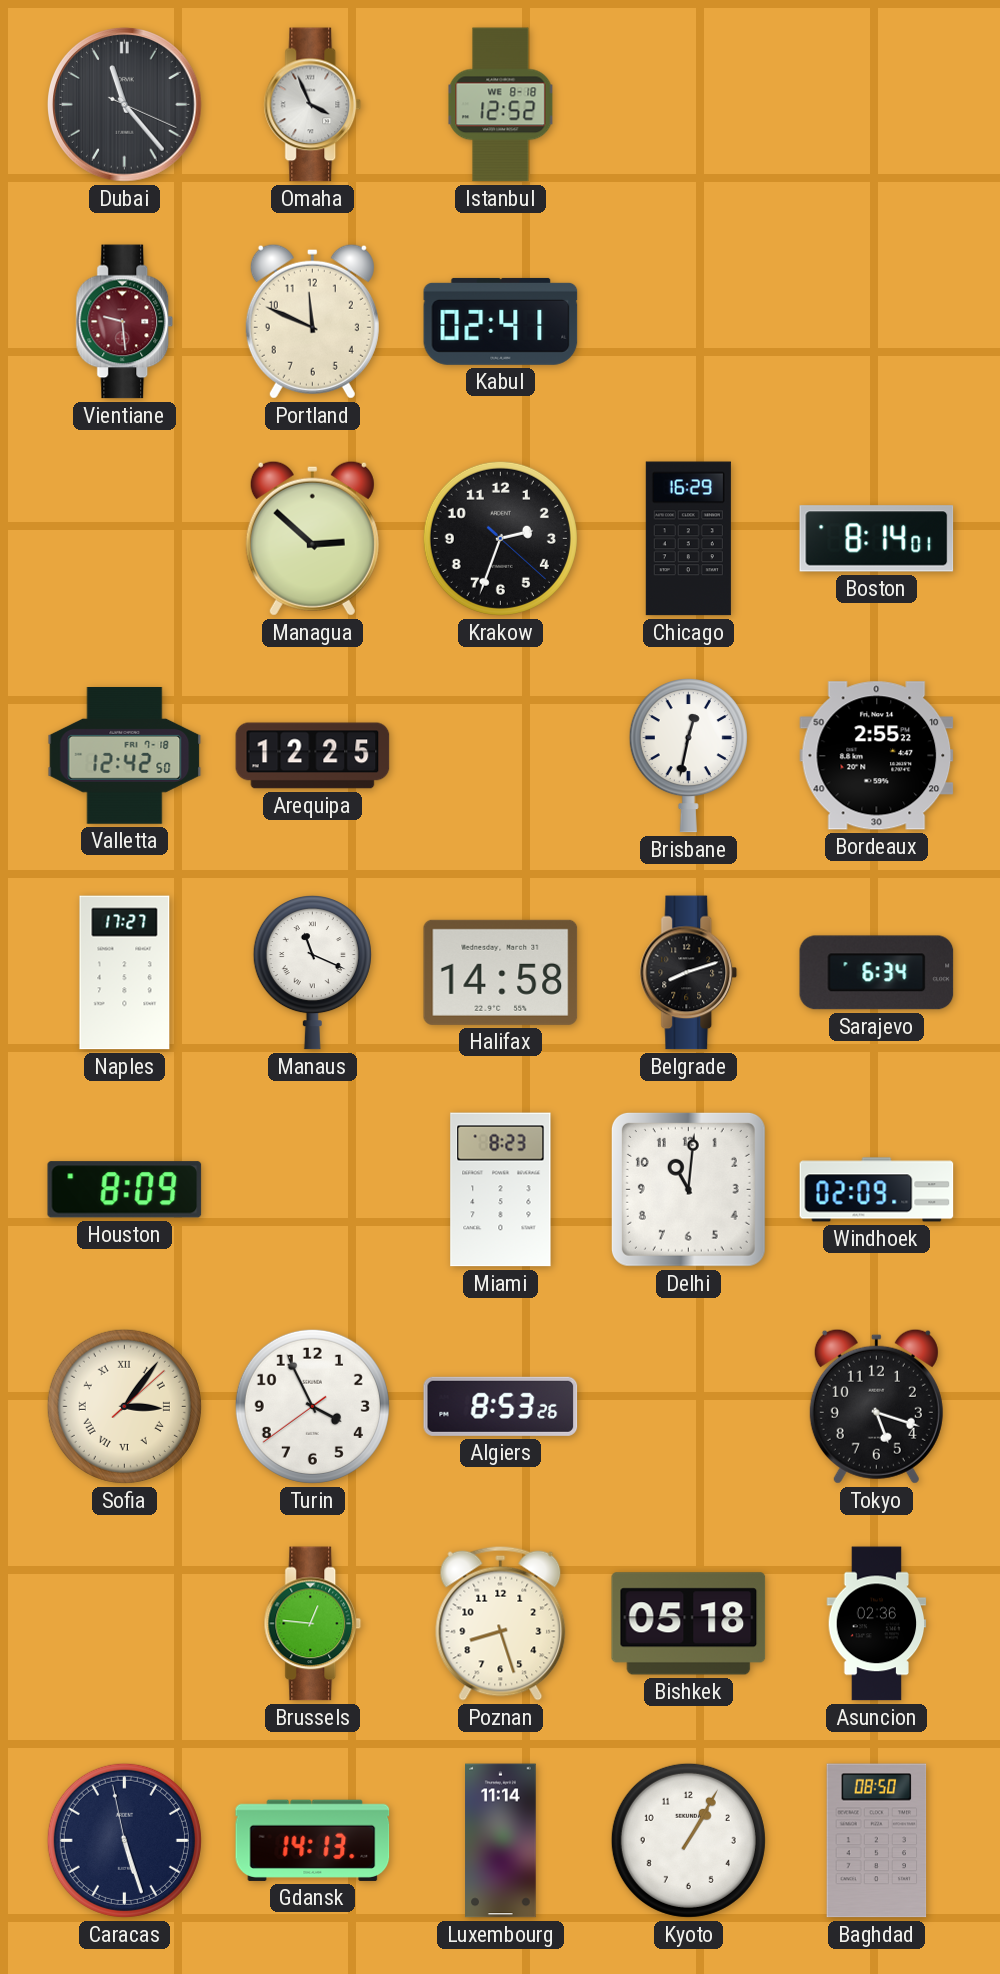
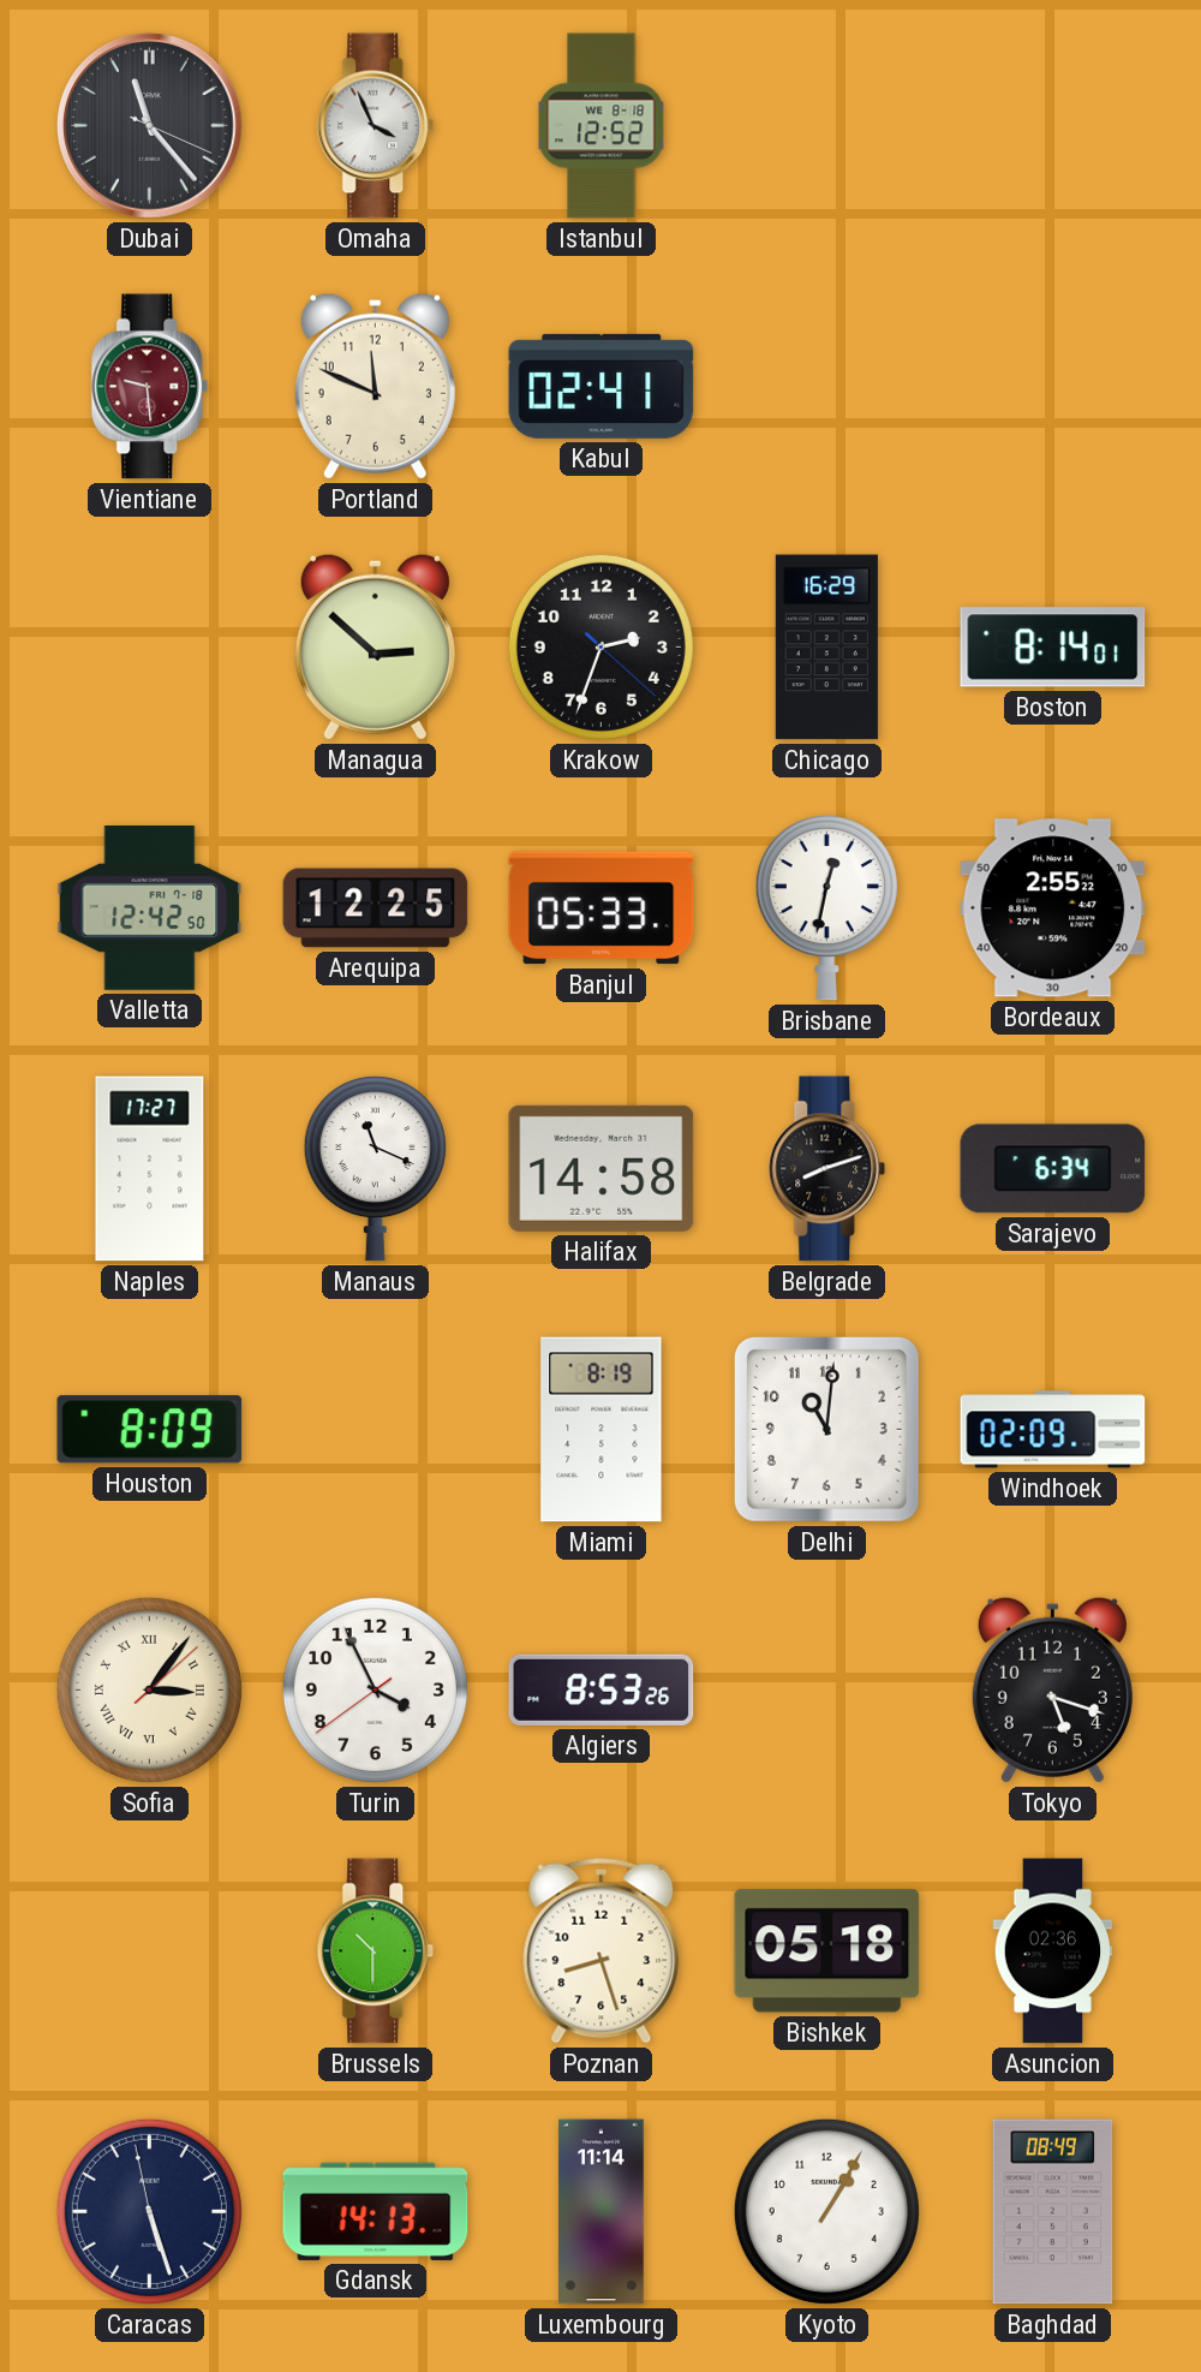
Banjul: none -> 05:33
Miami: 8:23 -> 8:19
Brussels: 12:46 -> 10:30
Baghdad: 08:50 -> 08:49
